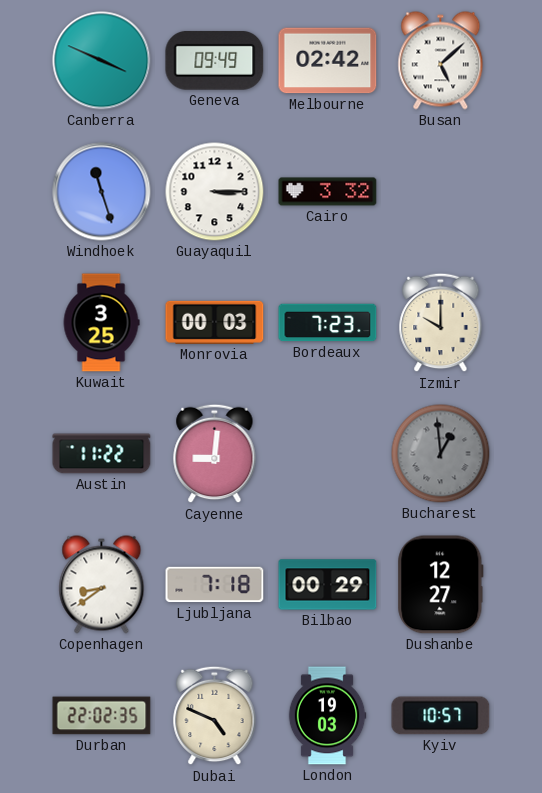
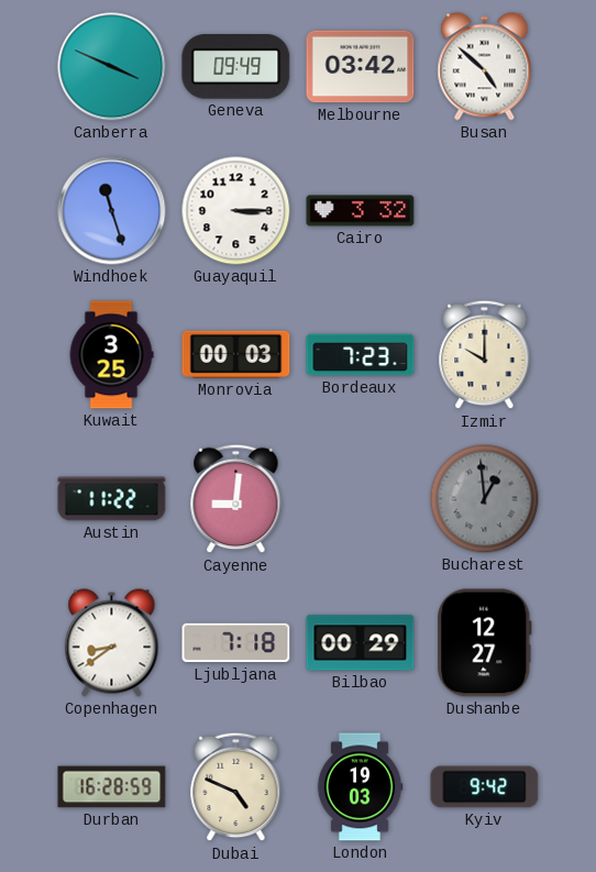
Melbourne: 02:42 -> 03:42
Busan: 5:08 -> 4:52
Durban: 22:02 -> 16:28
Kyiv: 10:57 -> 9:42
